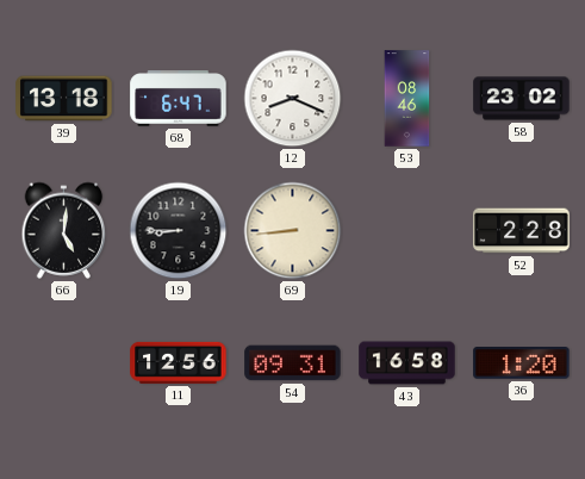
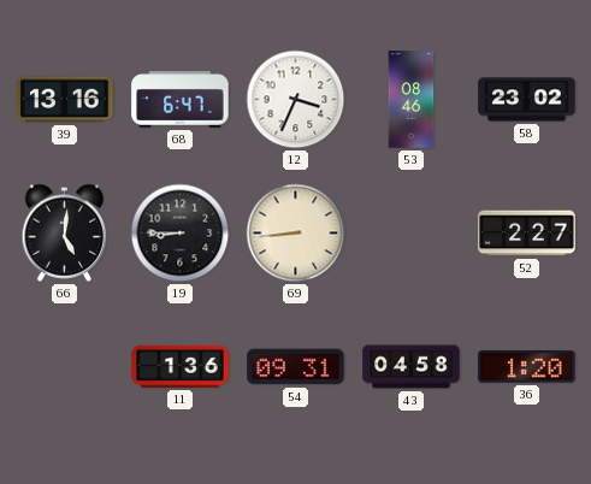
39: 13:18 -> 13:16
12: 8:19 -> 3:34
52: 2:28 -> 2:27
11: 12:56 -> 1:36
43: 16:58 -> 04:58
